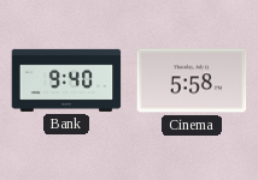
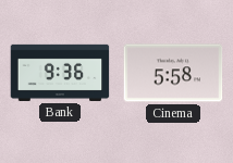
Bank: 9:40 -> 9:36
